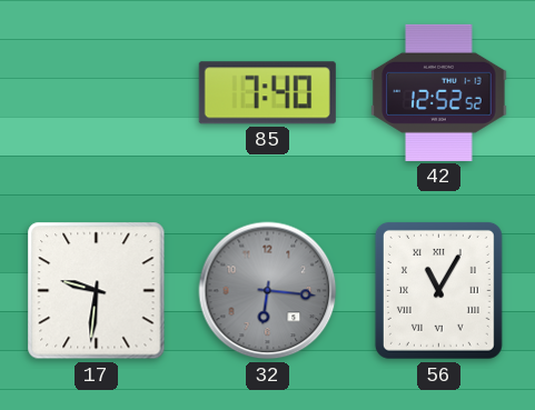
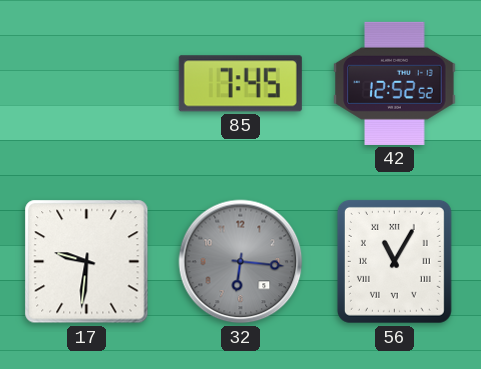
85: 7:40 -> 7:45
